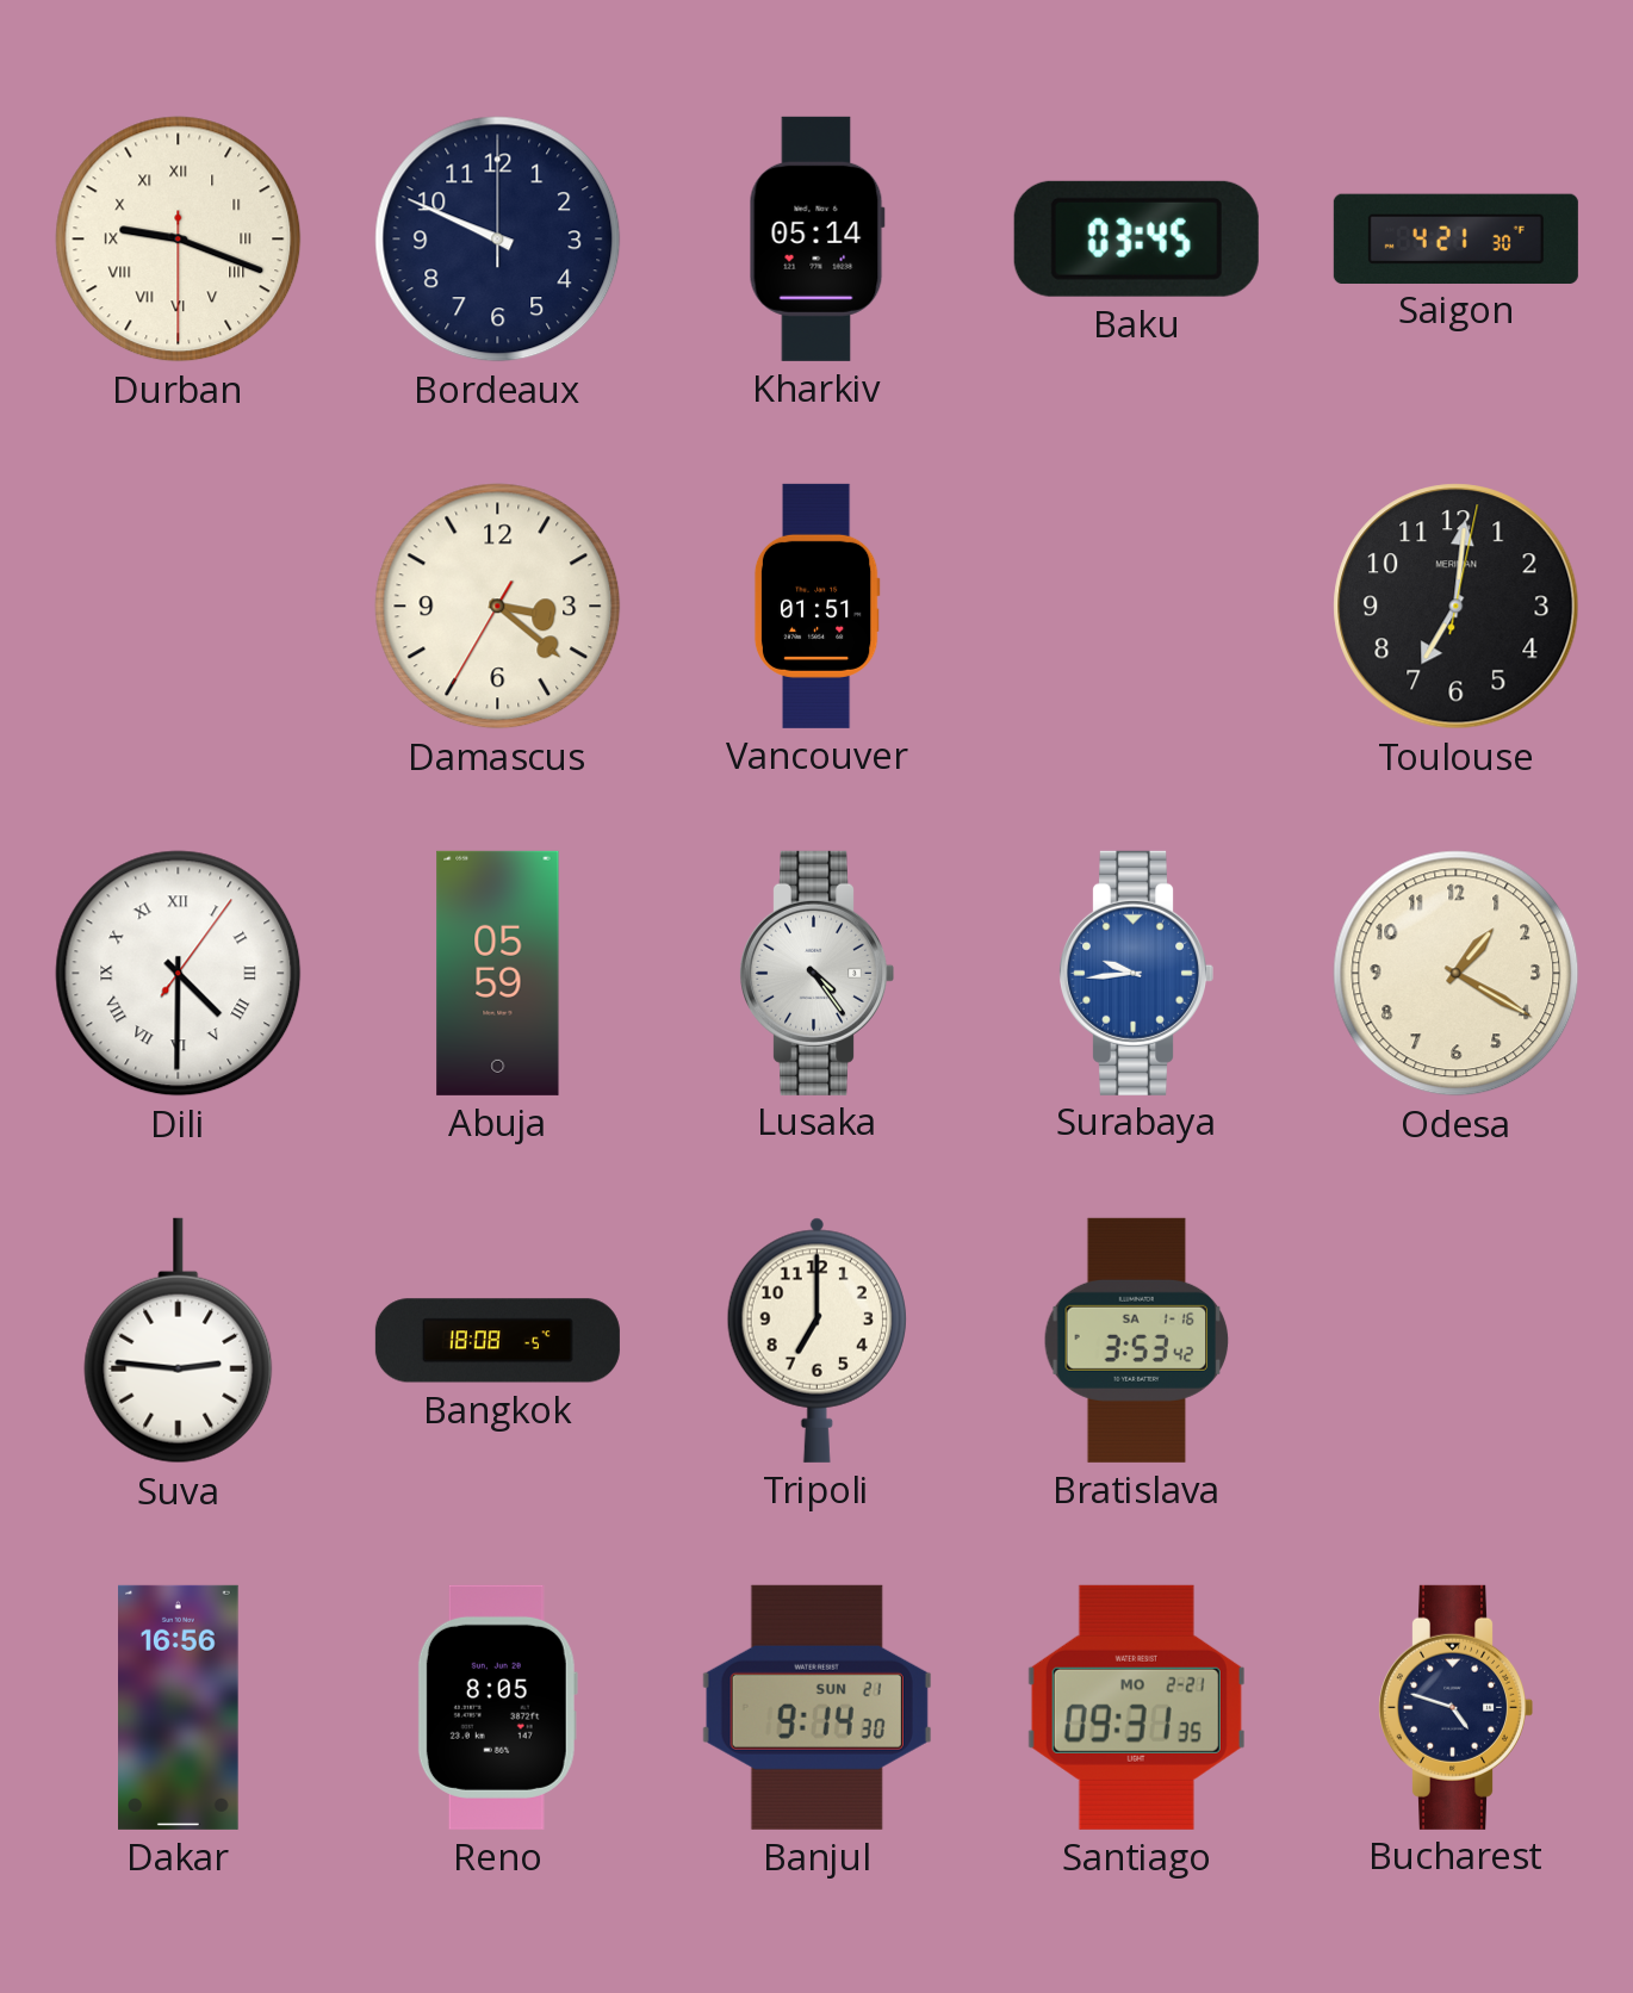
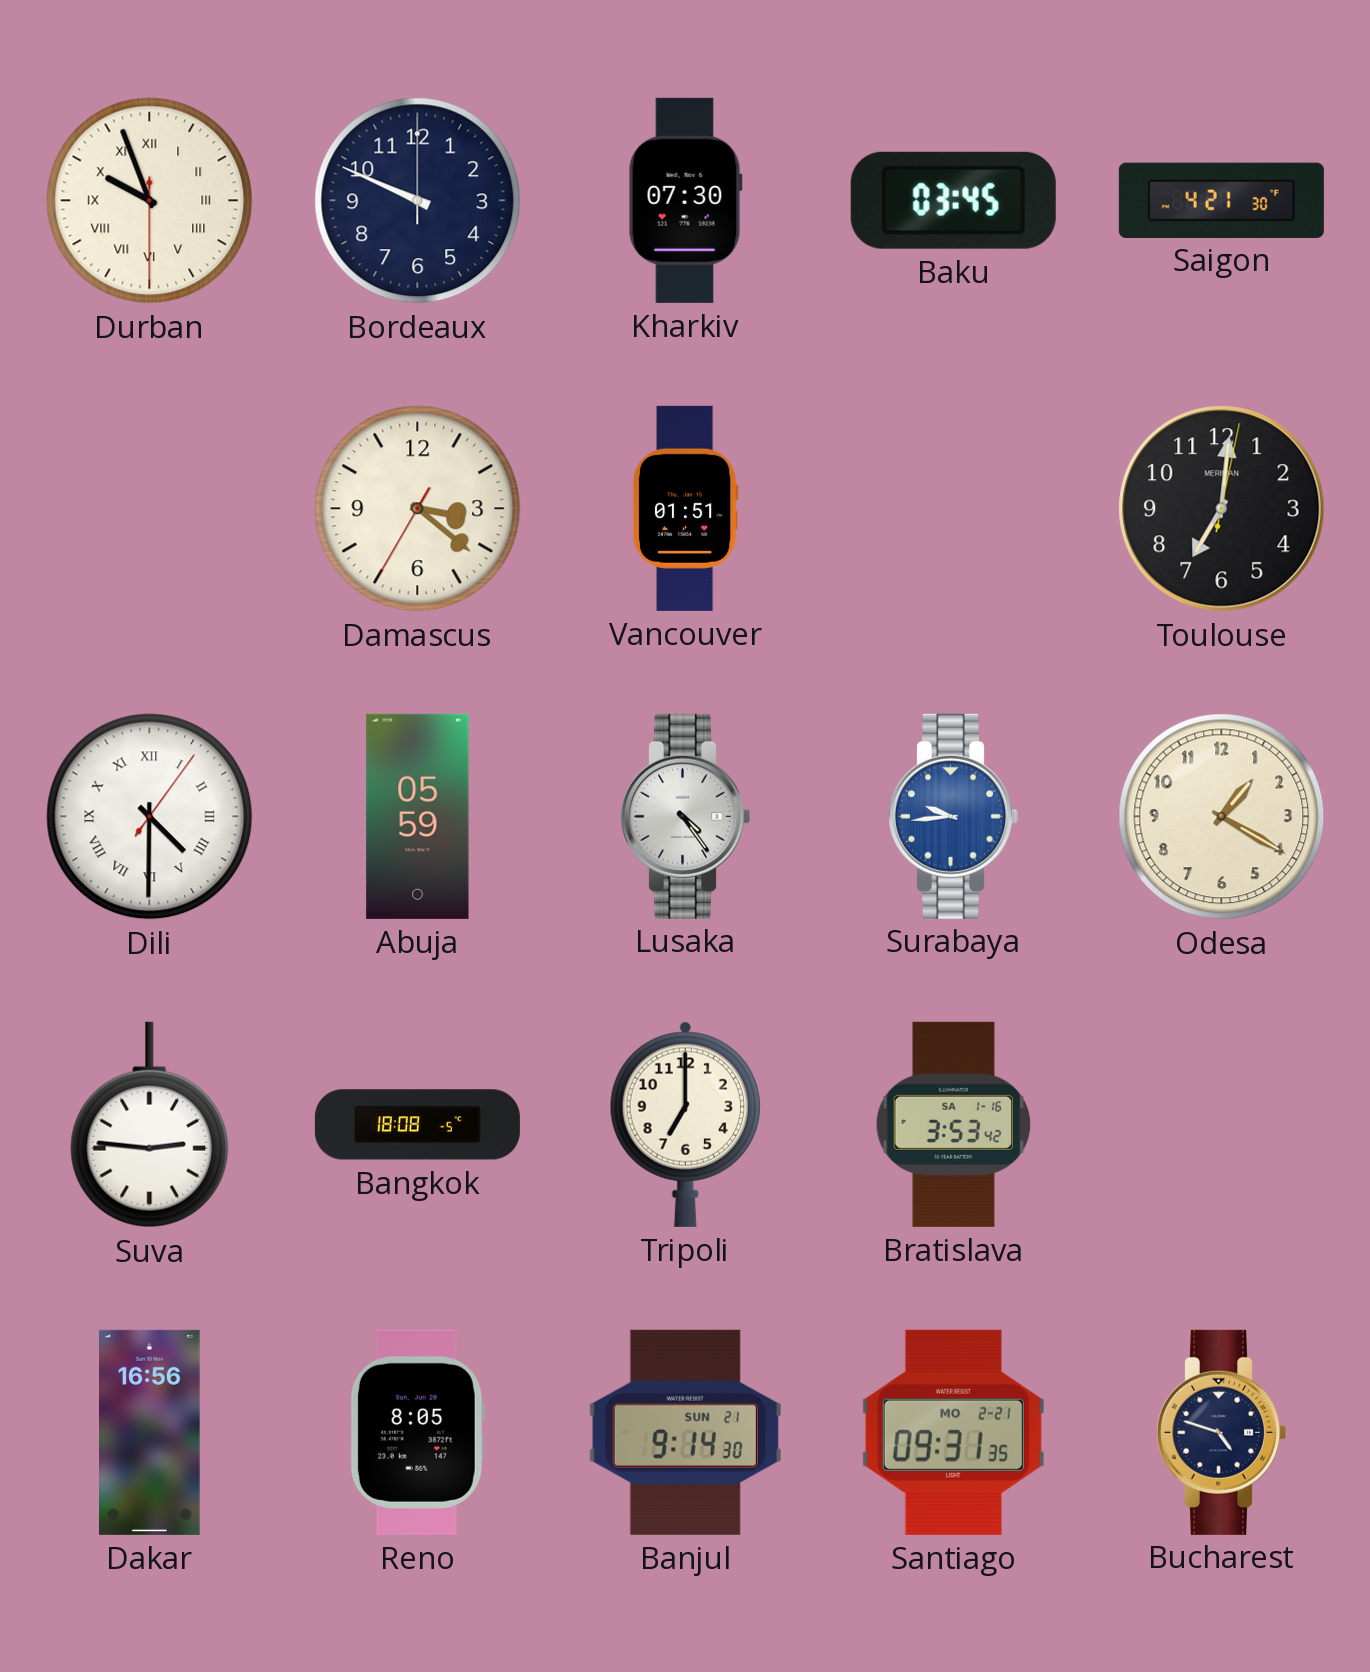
Durban: 9:18 -> 9:56
Kharkiv: 05:14 -> 07:30
